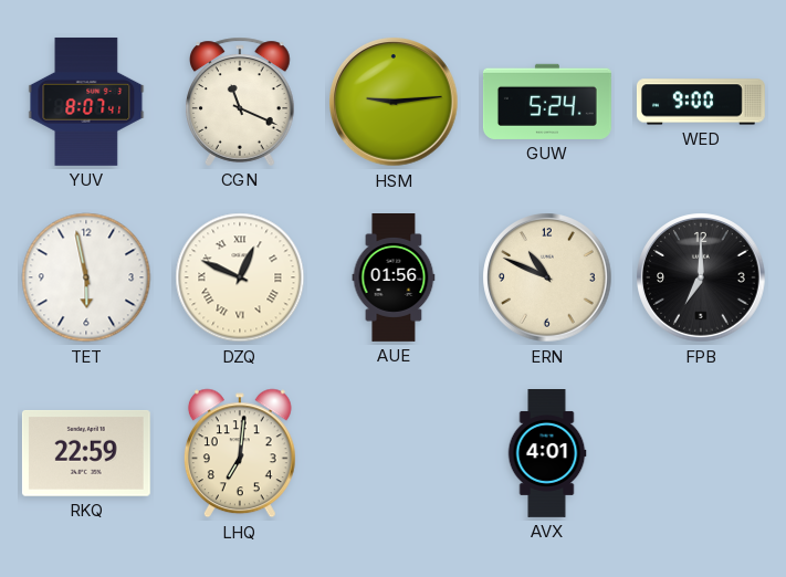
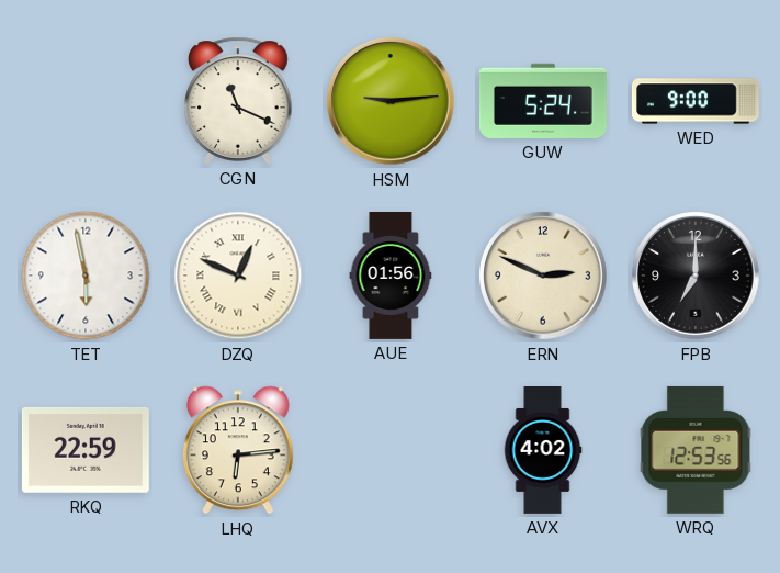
YUV: 8:07 -> none
ERN: 10:49 -> 2:49
LHQ: 7:01 -> 6:14
AVX: 4:01 -> 4:02
WRQ: none -> 12:53
